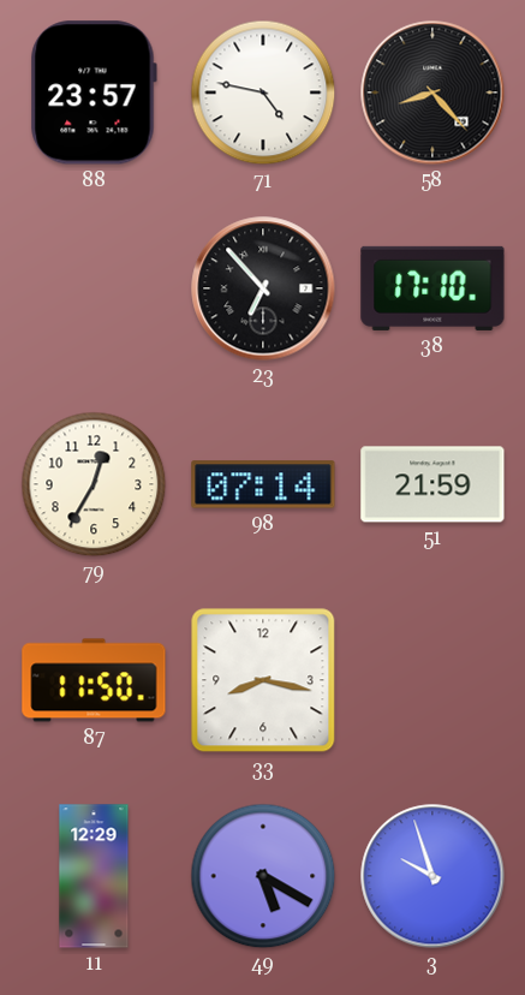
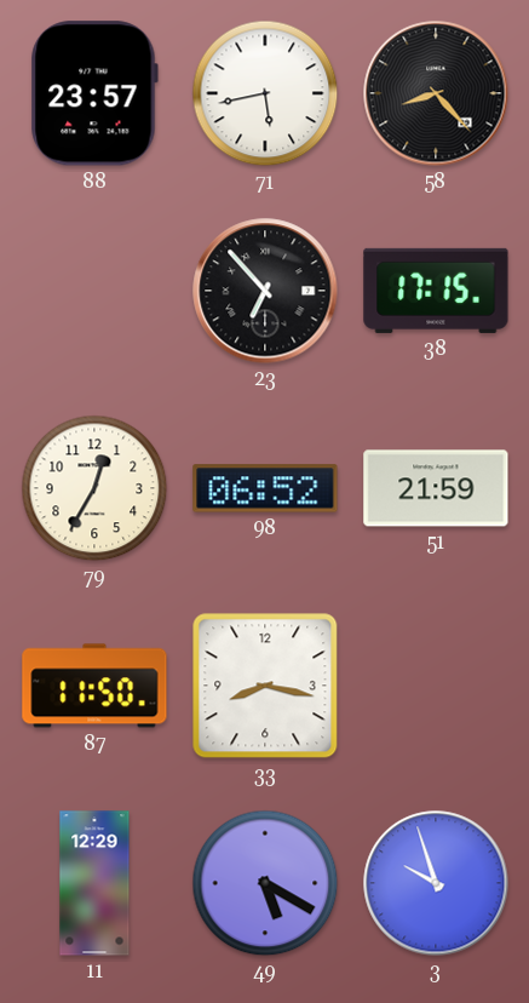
71: 4:47 -> 5:43
38: 17:10 -> 17:15
98: 07:14 -> 06:52
